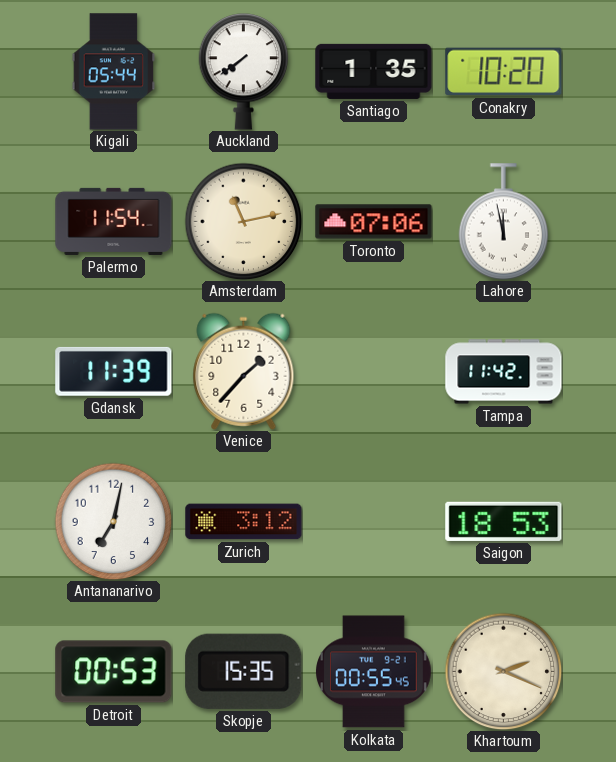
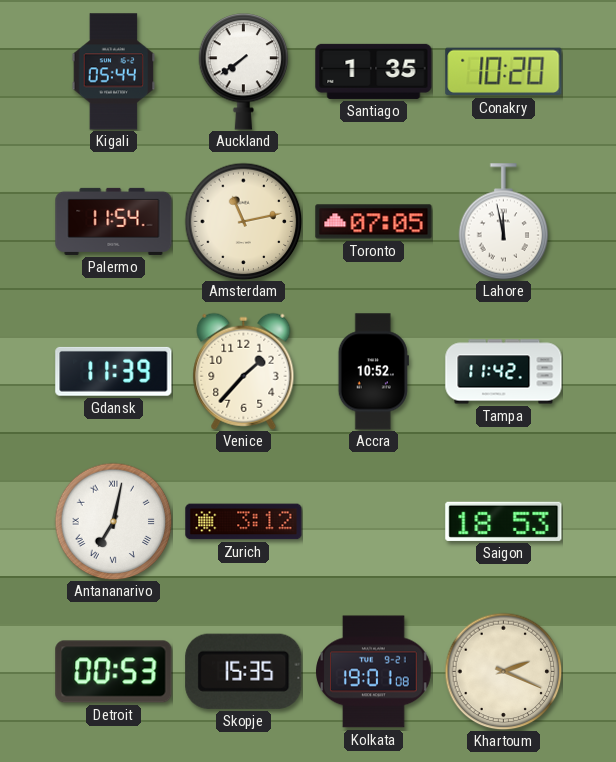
Toronto: 07:06 -> 07:05
Accra: none -> 10:52
Antananarivo numerals: Arabic -> Roman
Kolkata: 00:55 -> 19:01
